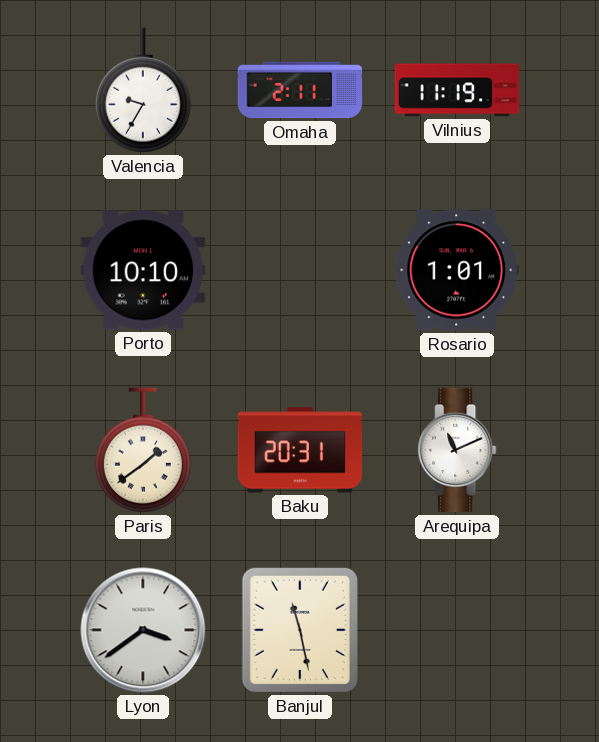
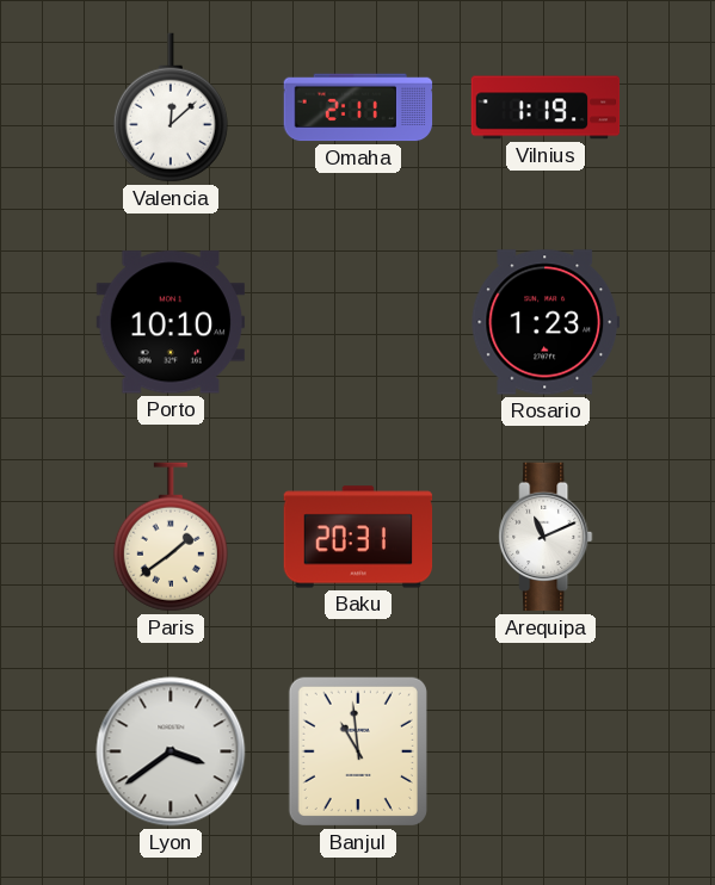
Valencia: 9:35 -> 12:08
Vilnius: 11:19 -> 1:19
Rosario: 1:01 -> 1:23
Banjul: 11:28 -> 10:59
